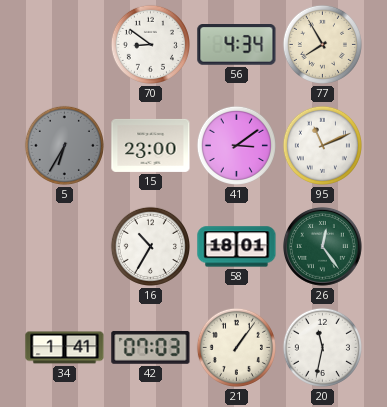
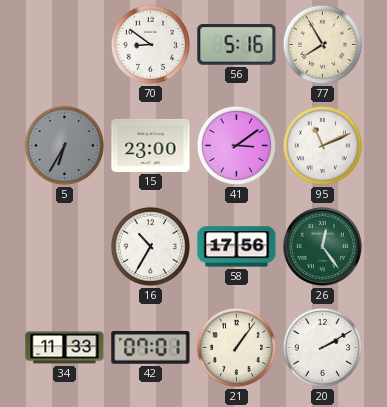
56: 4:34 -> 5:16
58: 18:01 -> 17:56
34: 1:41 -> 11:33
42: 07:03 -> 07:01
20: 11:32 -> 2:10
